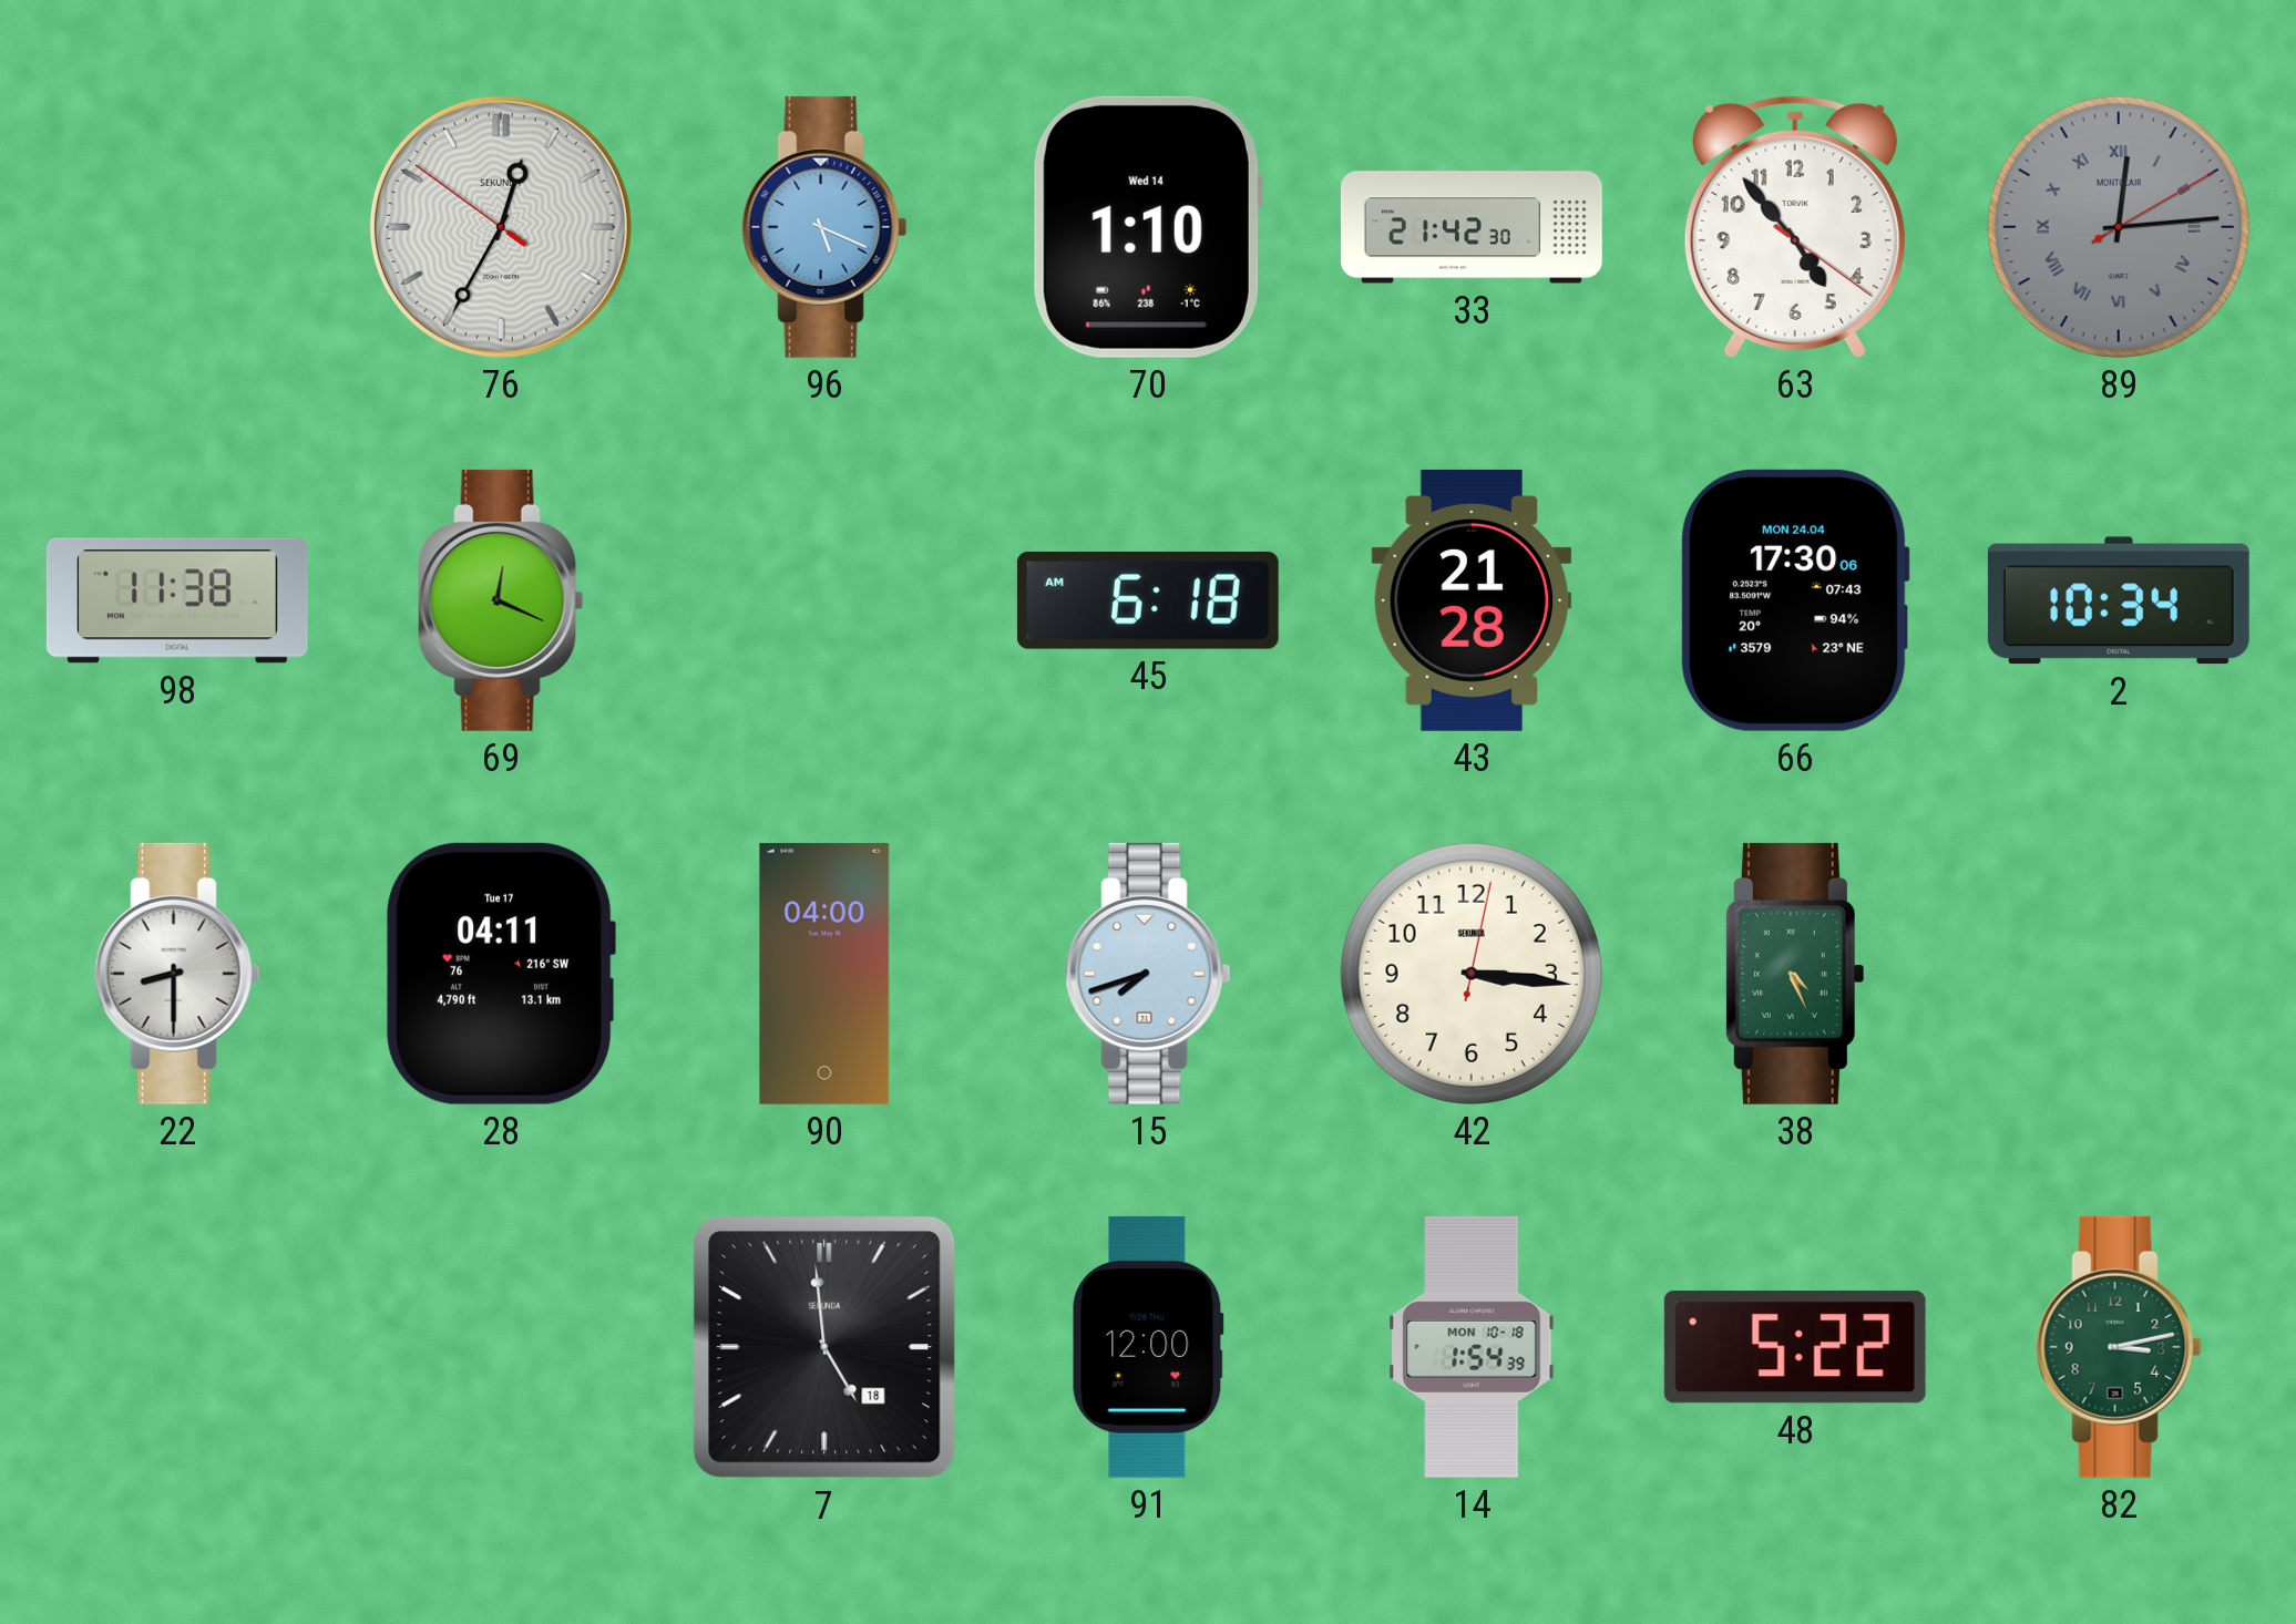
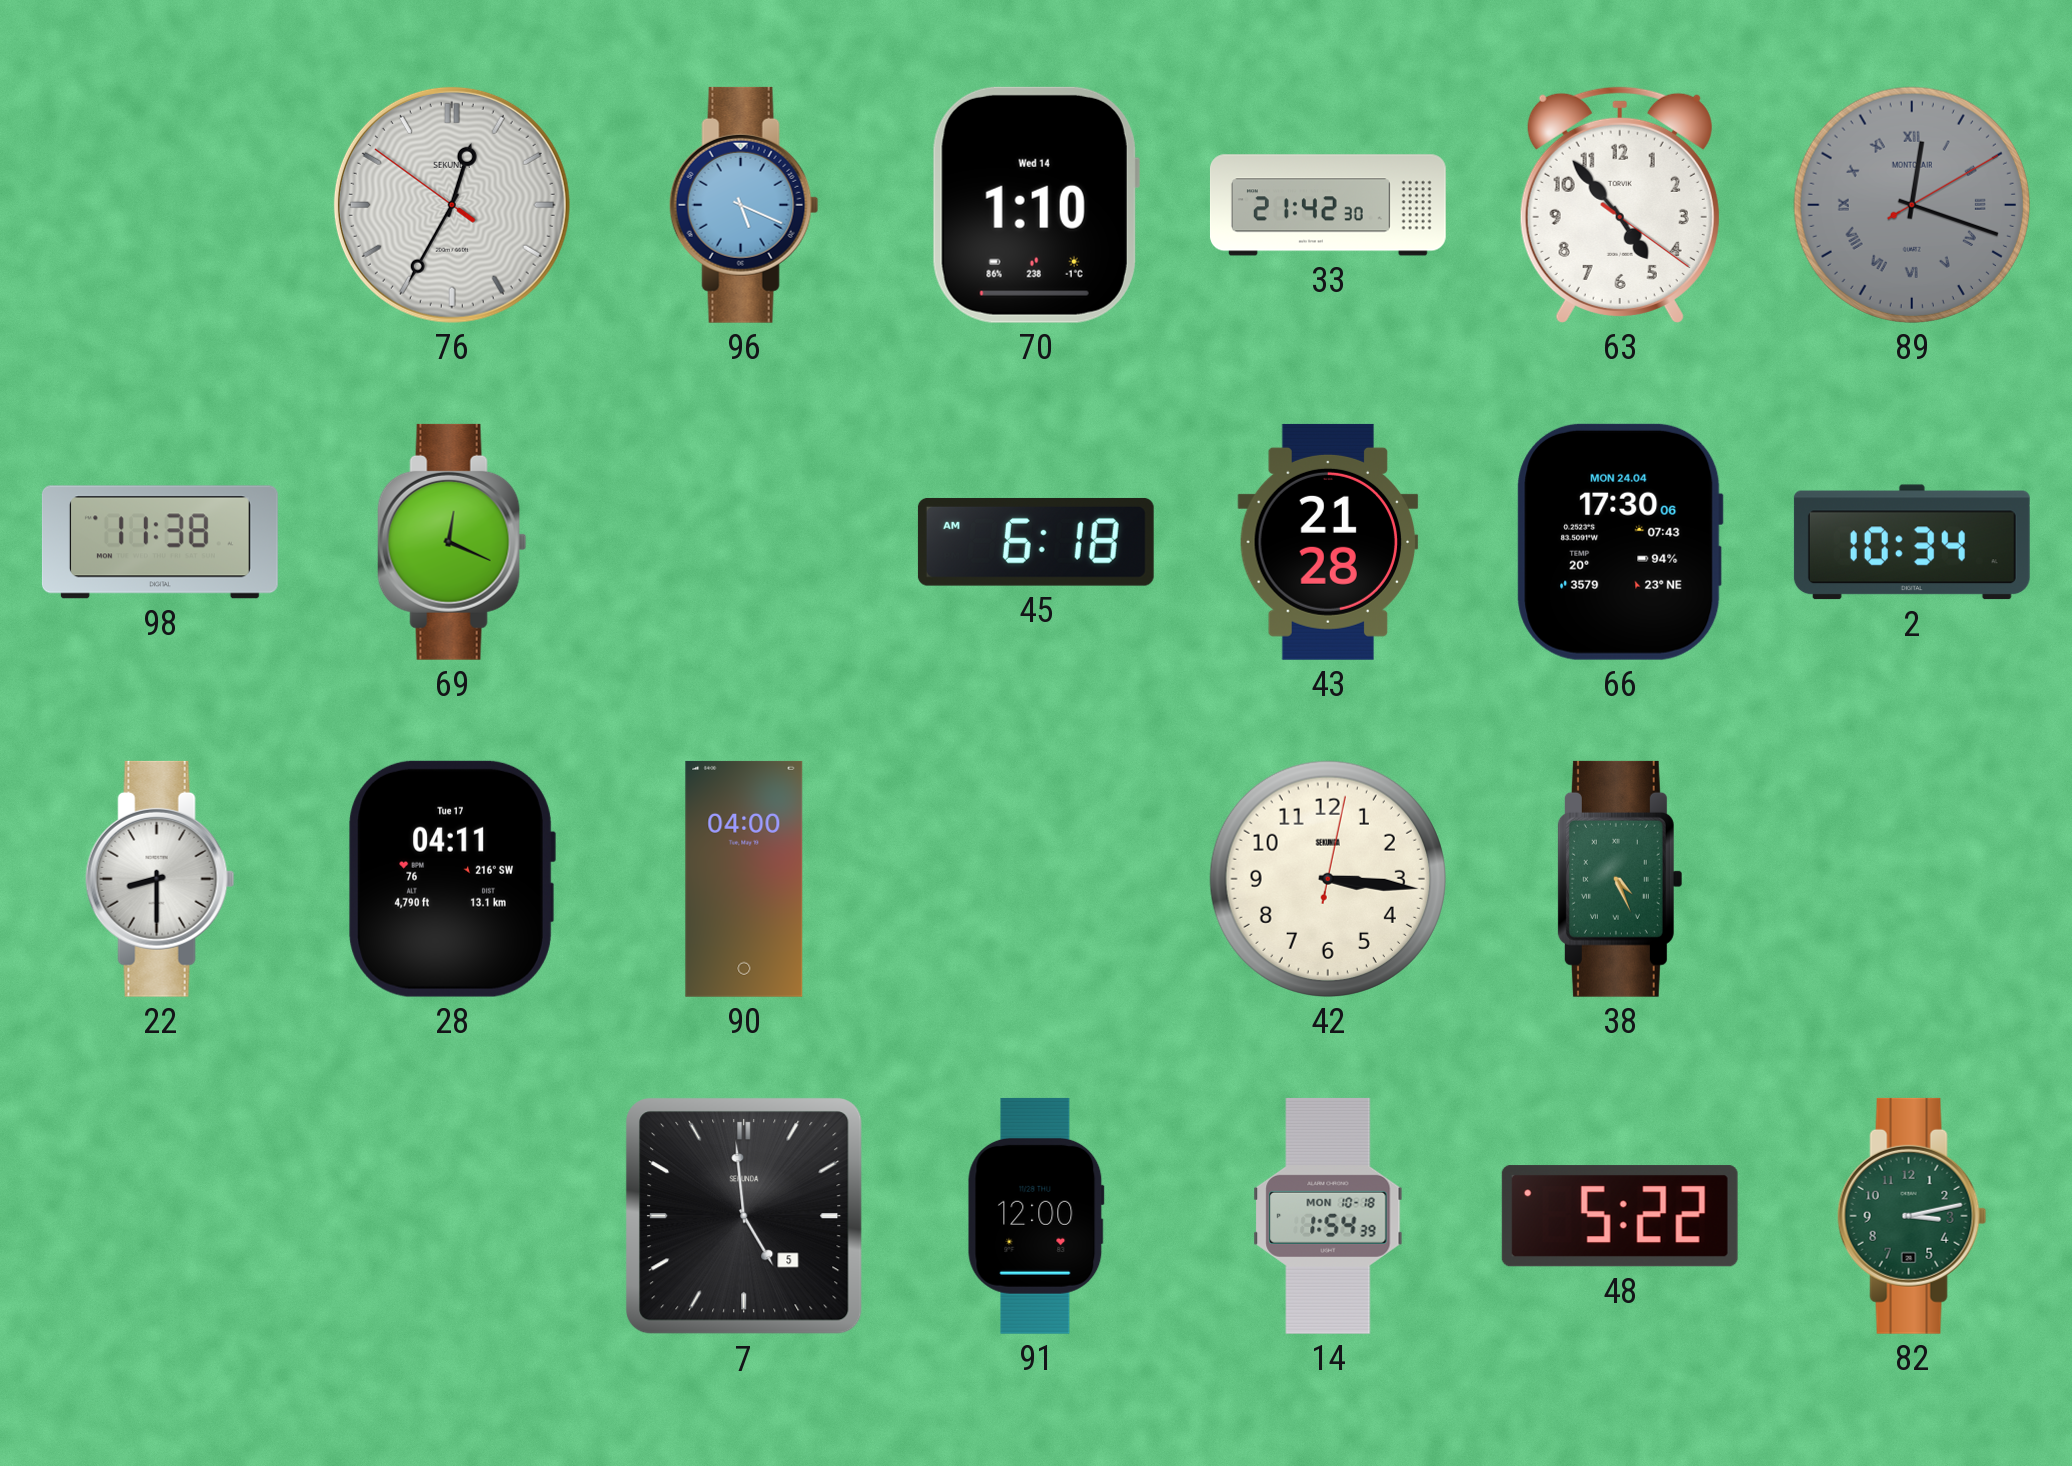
89: 12:14 -> 12:18
15: 7:42 -> none
7 date: 18 -> 5
